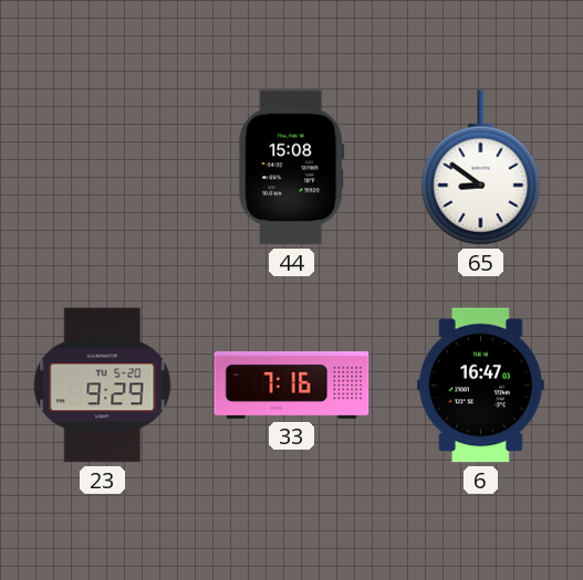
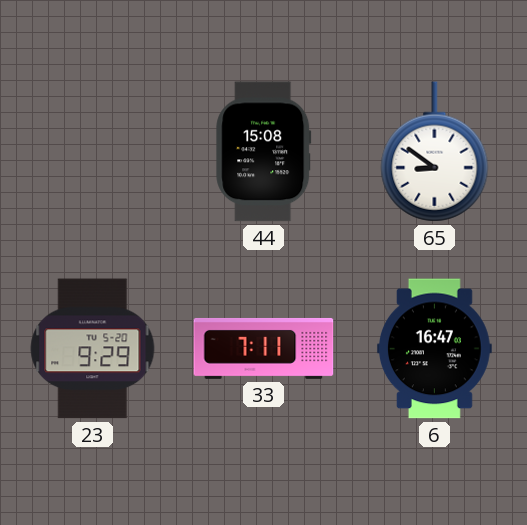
33: 7:16 -> 7:11
